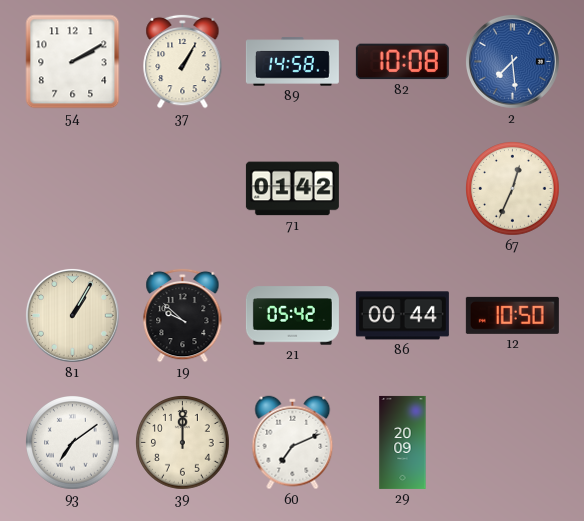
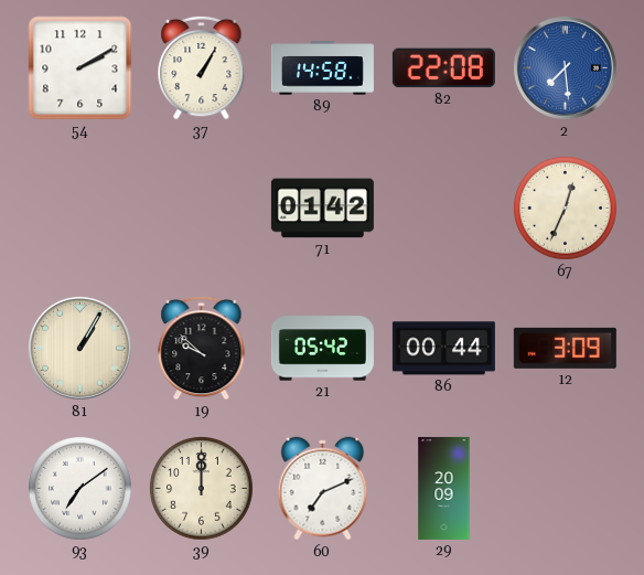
82: 10:08 -> 22:08
12: 10:50 -> 3:09
